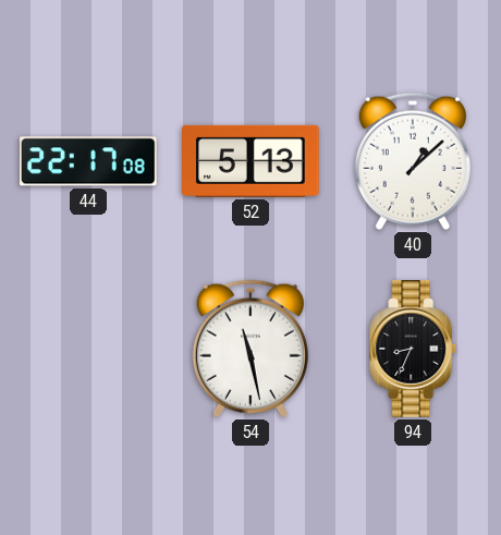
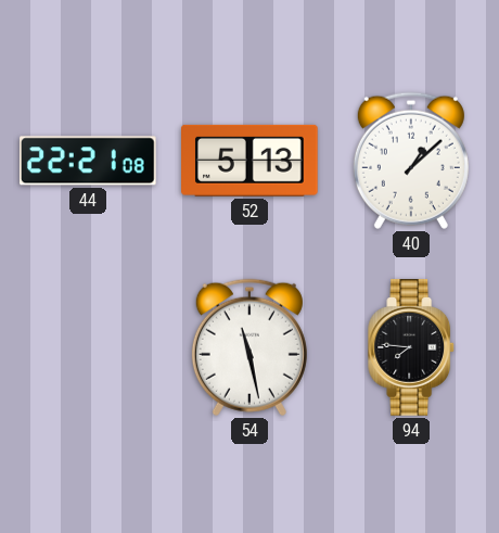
44: 22:17 -> 22:21
94: 8:34 -> 7:46
